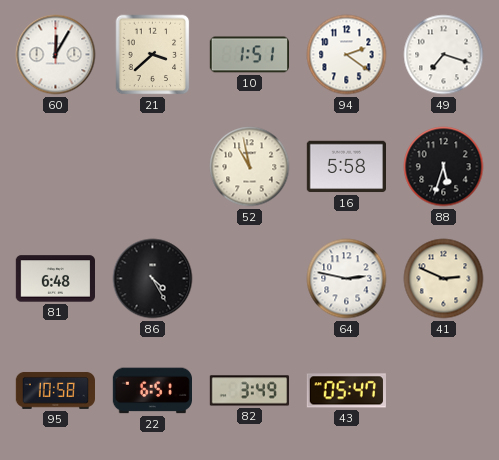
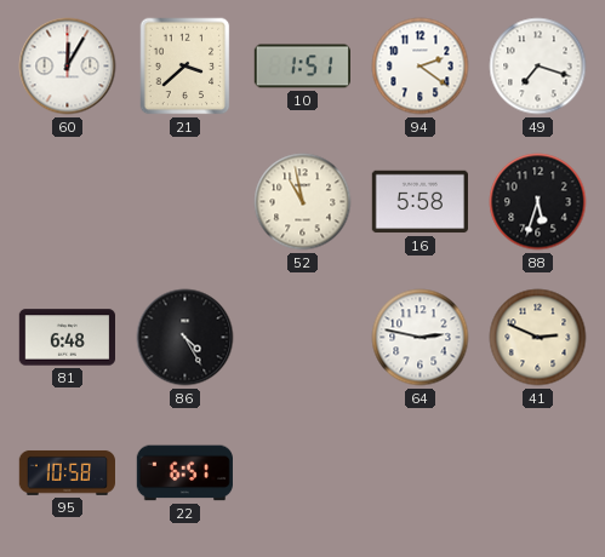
82: 3:49 -> none
43: 05:47 -> none
